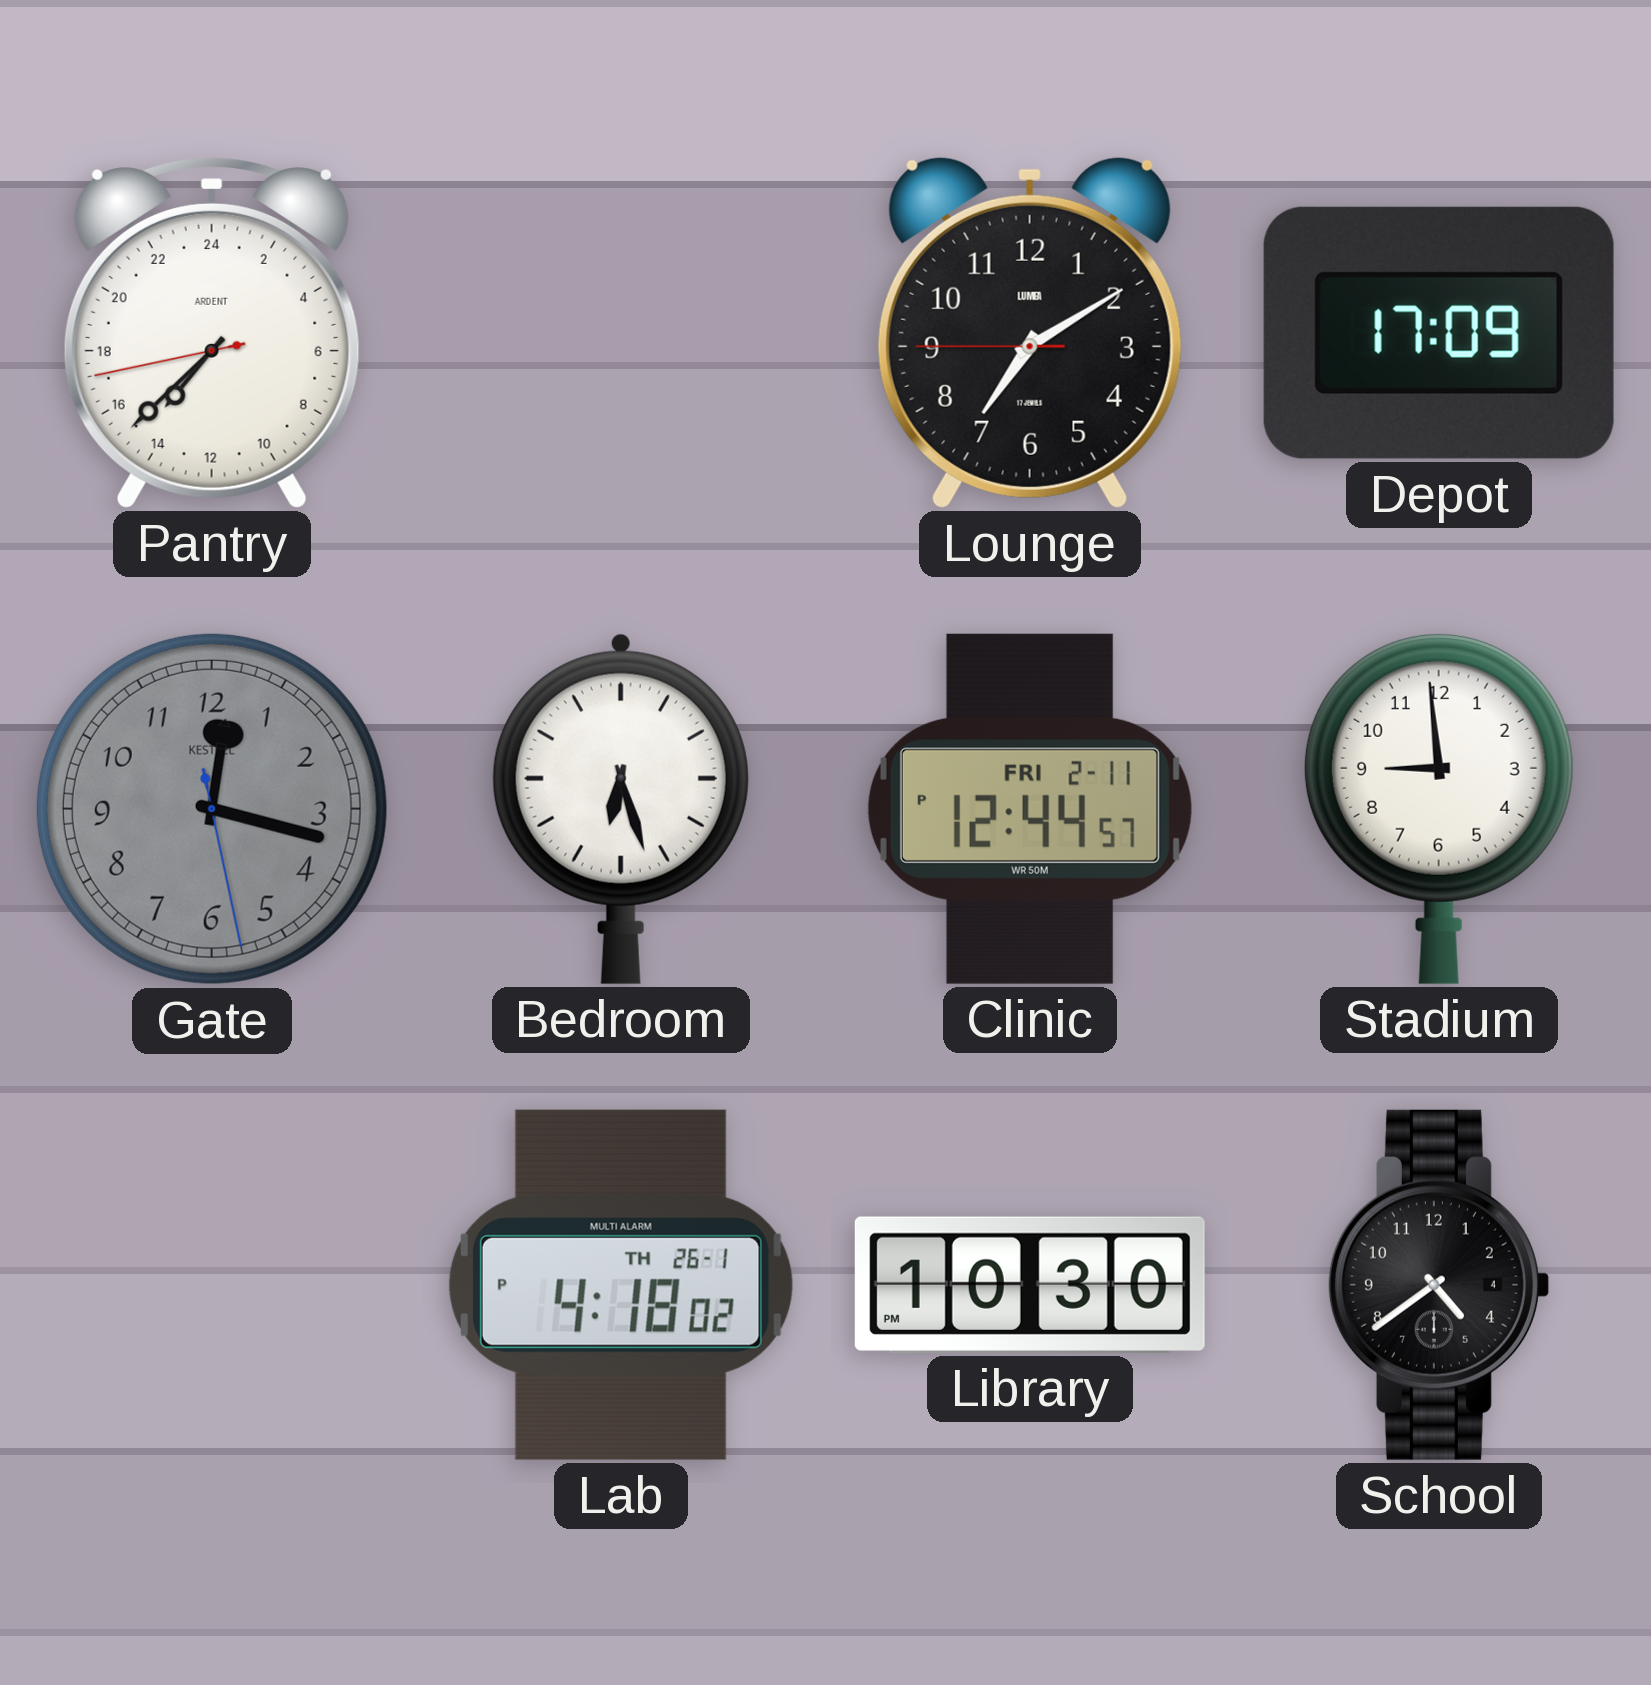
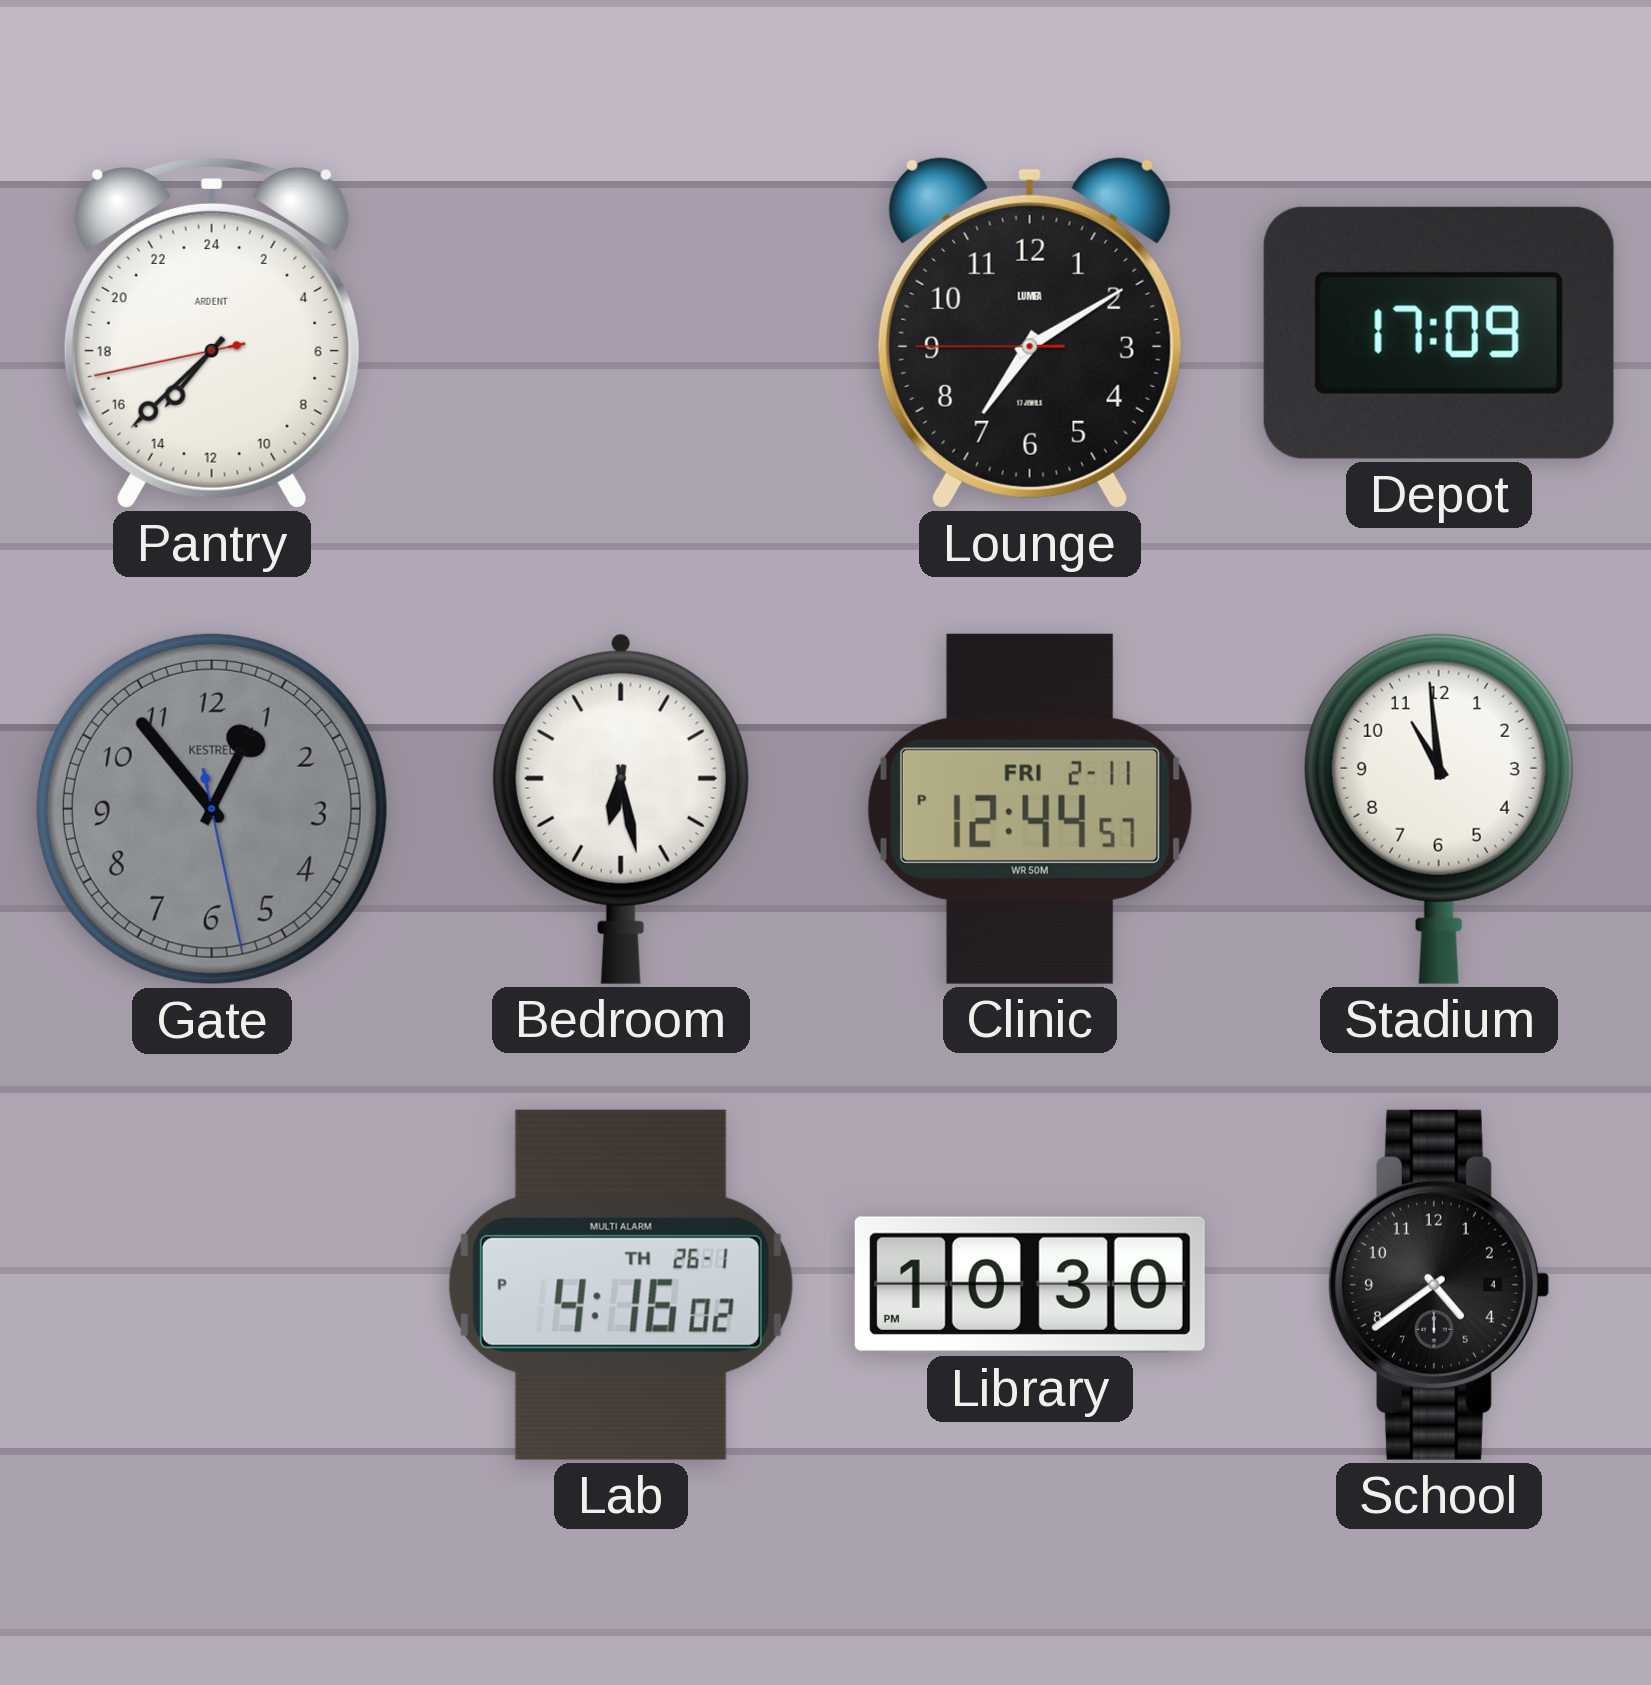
Gate: 12:17 -> 12:53
Bedroom: 6:27 -> 6:28
Stadium: 8:59 -> 10:59
Lab: 4:18 -> 4:16
